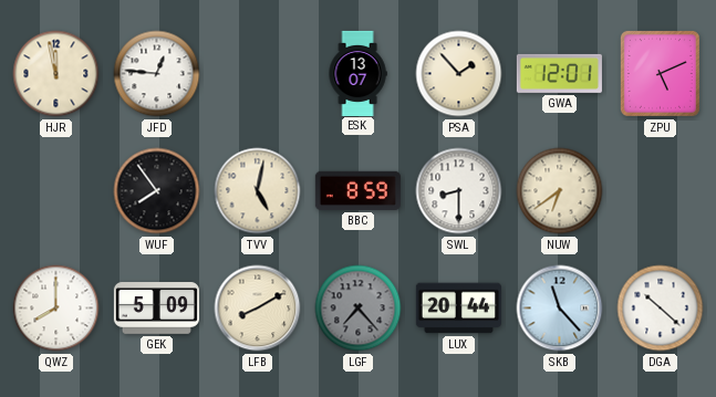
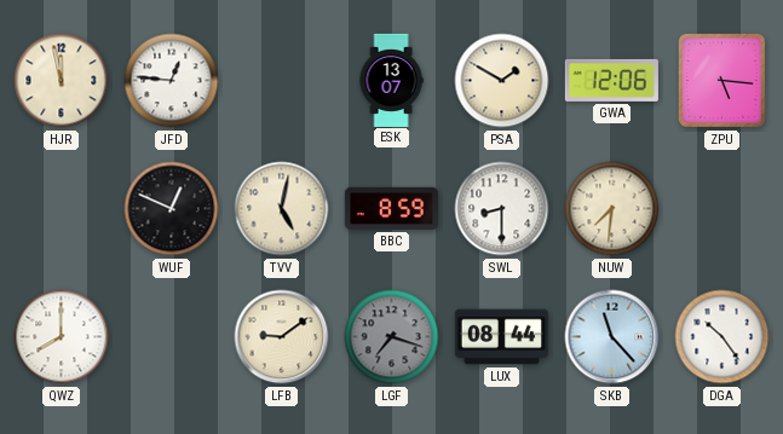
PSA: 1:53 -> 1:50
GWA: 12:01 -> 12:06
ZPU: 5:11 -> 5:16
WUF: 7:54 -> 12:49
NUW: 6:39 -> 7:31
GEK: 5:09 -> none
LFB: 8:10 -> 9:09
LGF: 7:23 -> 7:18
LUX: 20:44 -> 08:44
DGA: 10:22 -> 10:24
